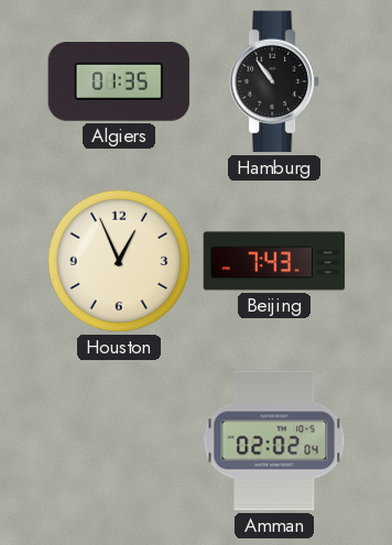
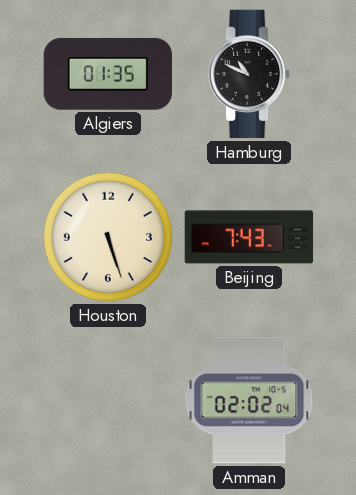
Hamburg: 10:54 -> 10:49
Houston: 12:56 -> 5:27
